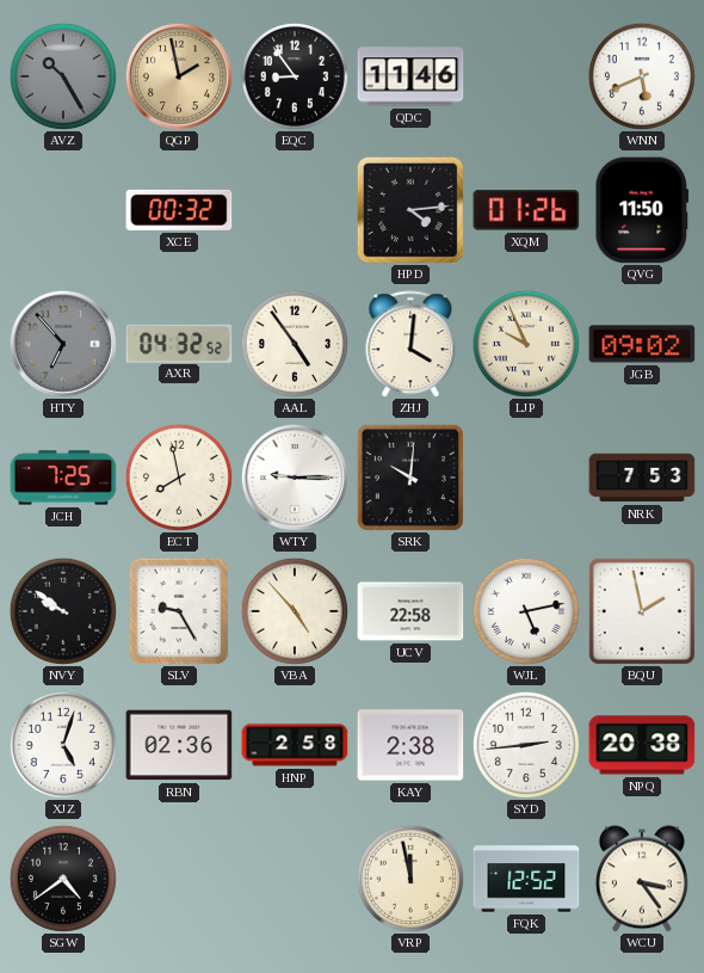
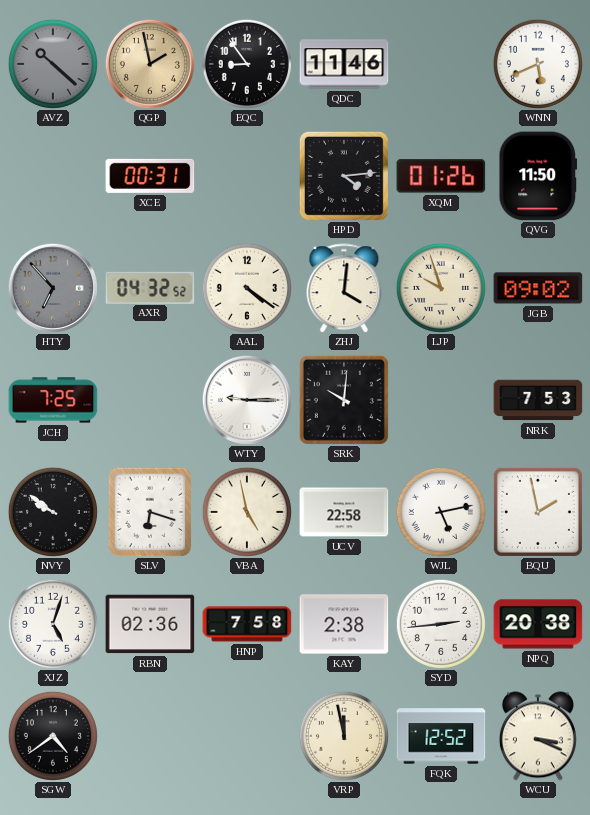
AVZ: 10:25 -> 10:22
XCE: 00:32 -> 00:31
AAL: 4:54 -> 4:21
LJP: 9:56 -> 9:57
ECT: 7:58 -> none
SLV: 9:25 -> 6:18
VBA: 4:53 -> 4:58
HNP: 2:58 -> 7:58
WCU: 3:24 -> 3:19
